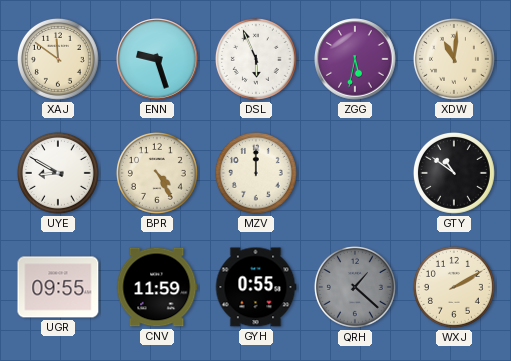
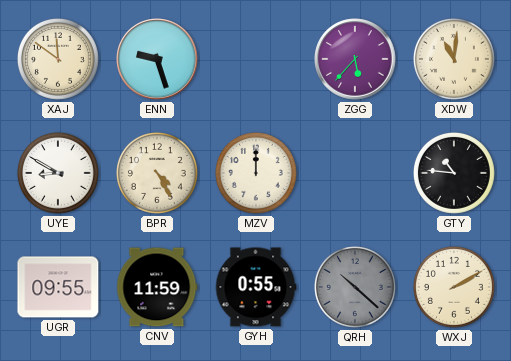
DSL: 5:56 -> none
ZGG: 5:32 -> 5:37
GTY: 10:51 -> 10:46
QRH: 1:22 -> 10:22
